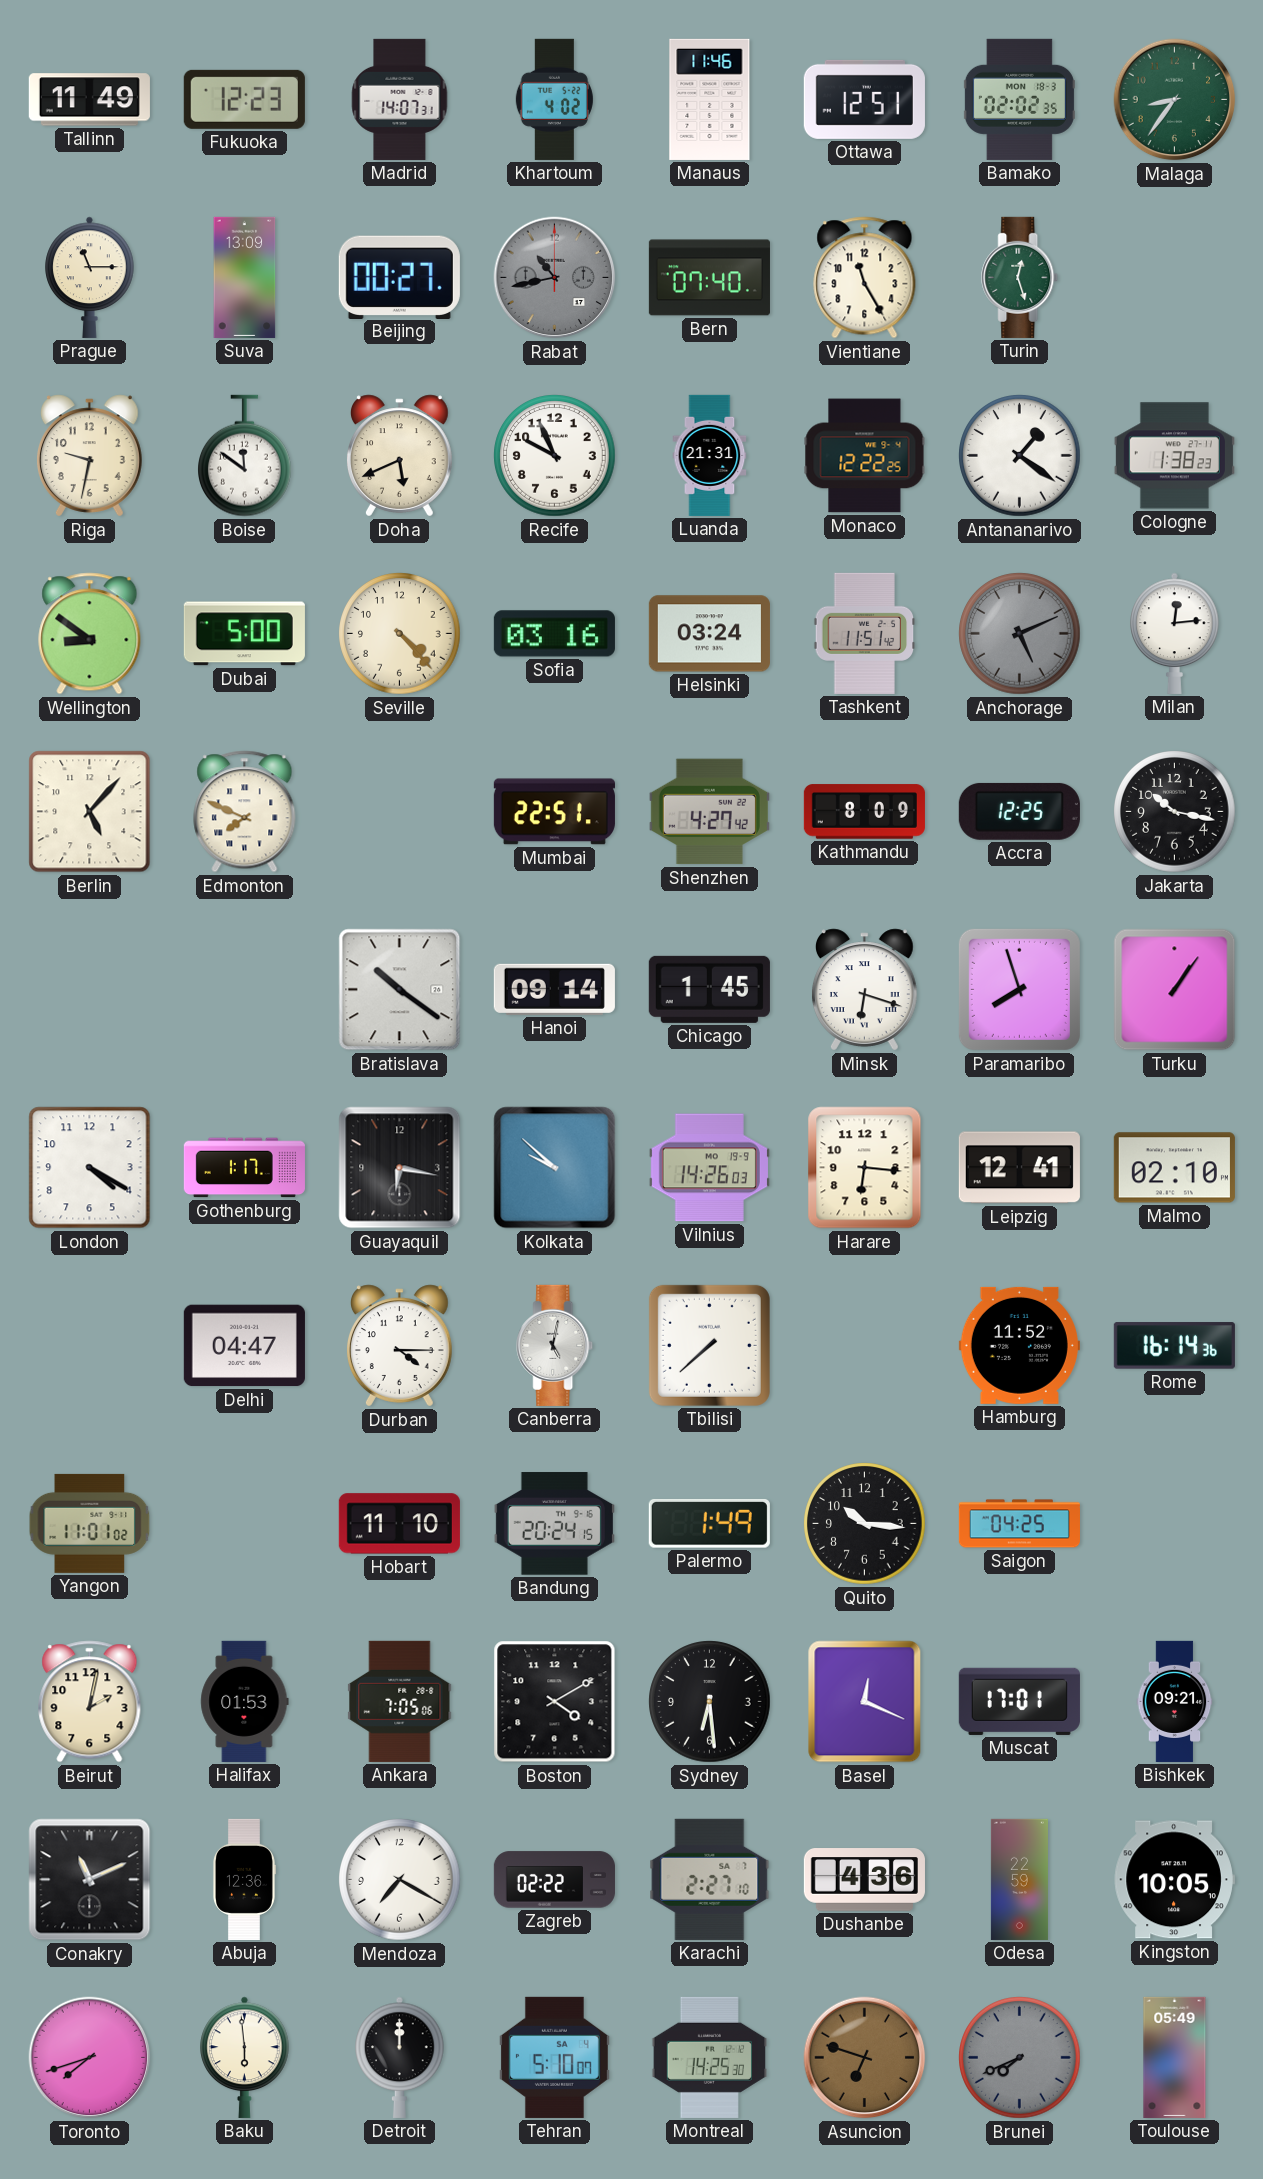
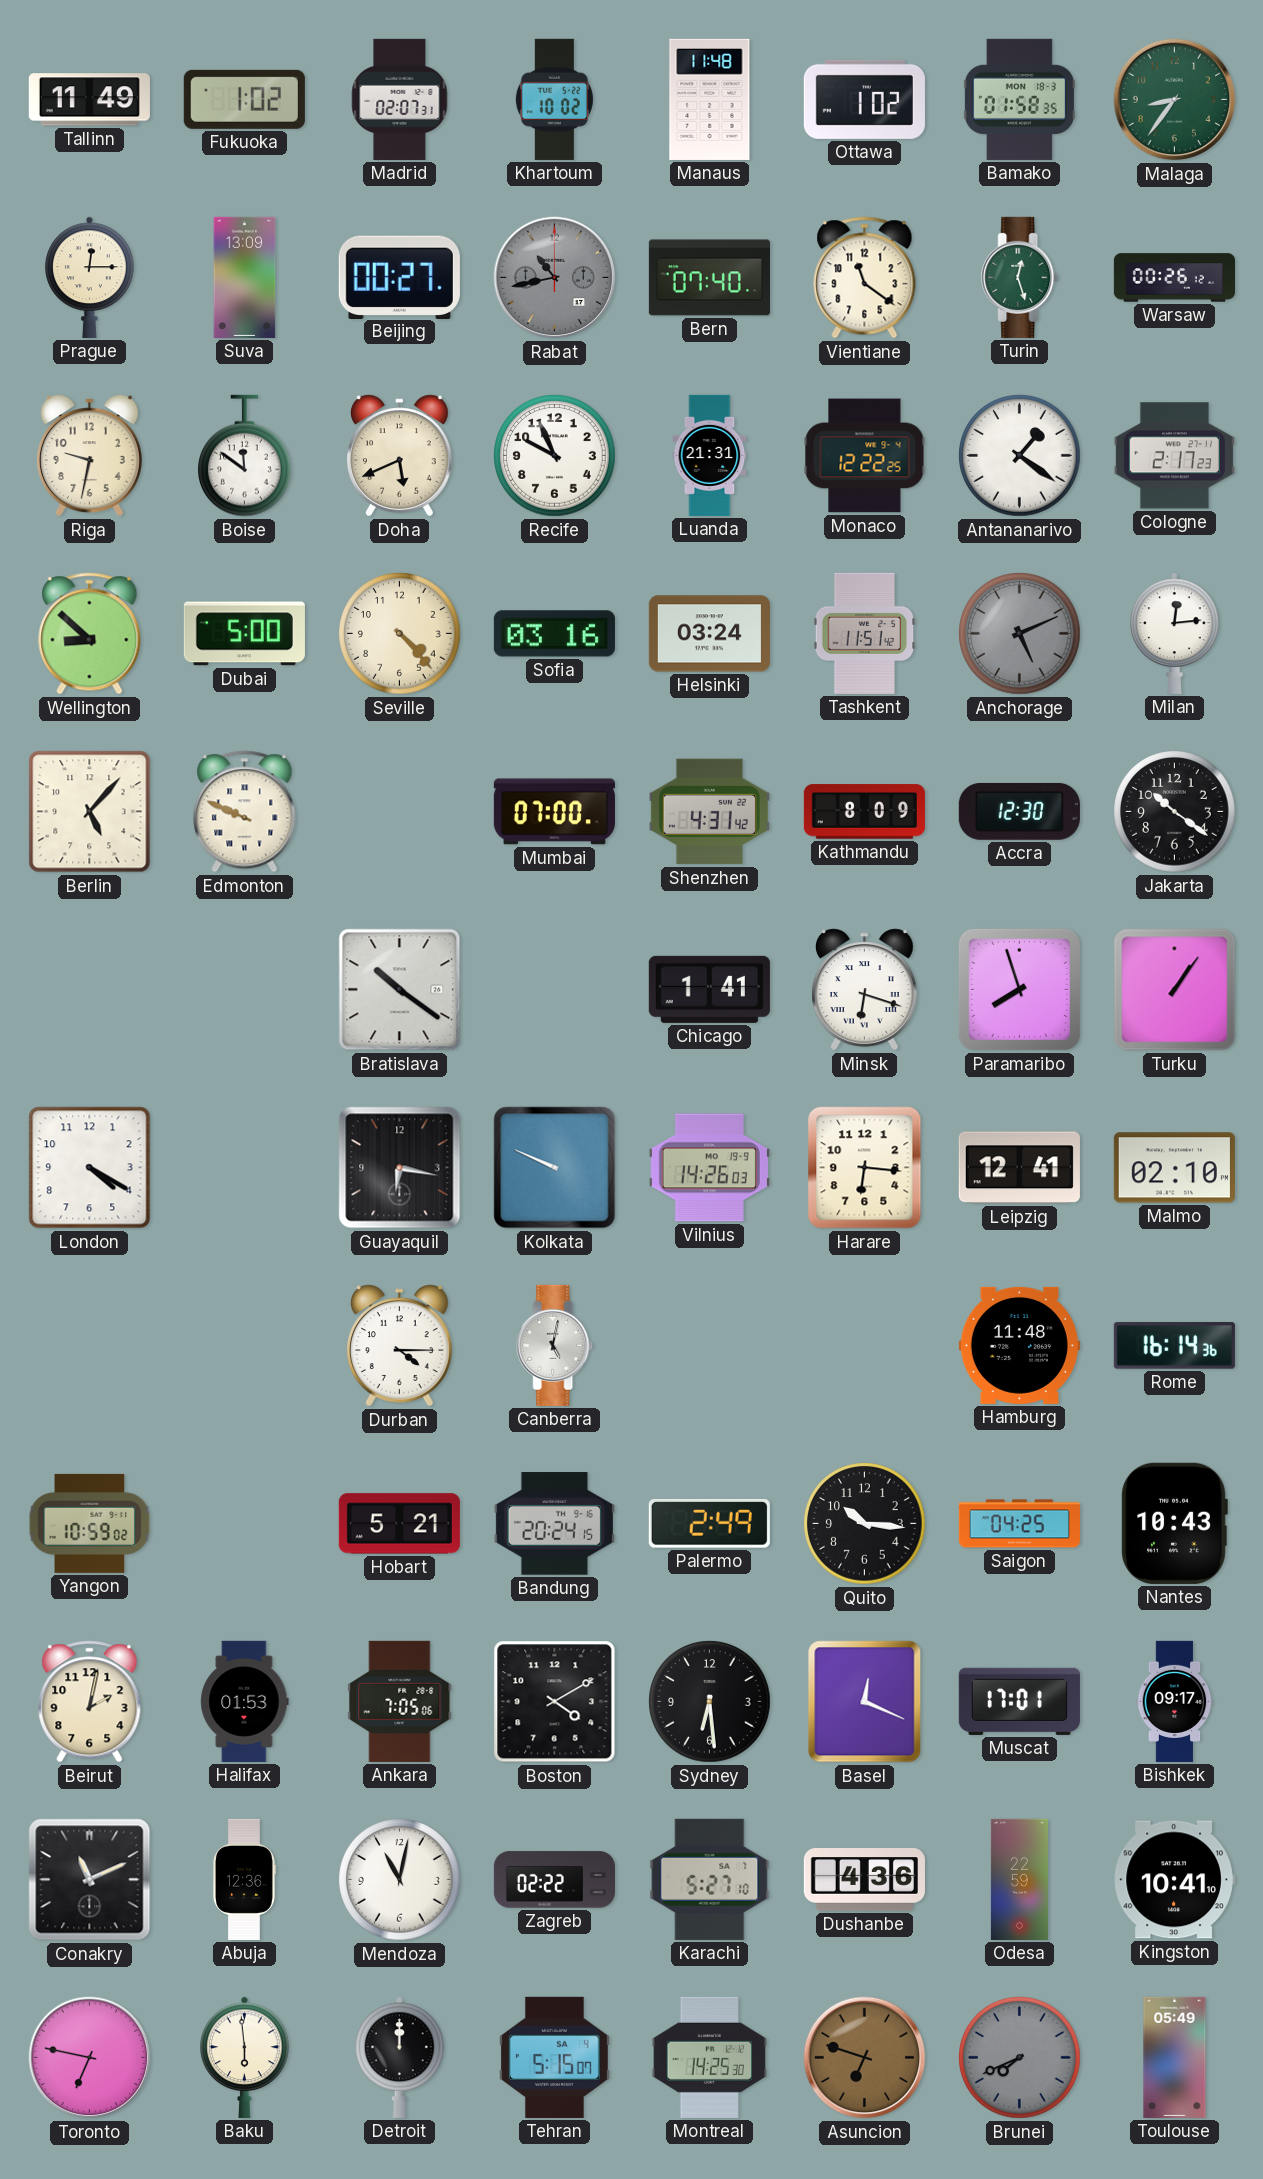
Fukuoka: 12:23 -> 1:02
Madrid: 14:07 -> 02:07
Khartoum: 4:02 -> 10:02
Manaus: 11:46 -> 11:48
Ottawa: 12:51 -> 1:02
Bamako: 02:02 -> 01:58
Prague: 11:15 -> 12:15
Vientiane: 11:25 -> 11:21
Warsaw: none -> 00:26
Cologne: 1:38 -> 2:17
Wellington: 8:51 -> 8:52
Edmonton: 7:49 -> 9:49
Mumbai: 22:51 -> 07:00
Shenzhen: 4:27 -> 4:31
Accra: 12:25 -> 12:30
Jakarta: 10:17 -> 10:21
Hanoi: 09:14 -> none
Chicago: 1:45 -> 1:41
Gothenburg: 1:17 -> none
Kolkata: 9:52 -> 9:49
Delhi: 04:47 -> none
Tbilisi: 7:38 -> none
Hamburg: 11:52 -> 11:48
Yangon: 11:01 -> 10:59
Hobart: 11:10 -> 5:21
Palermo: 1:49 -> 2:49
Nantes: none -> 10:43
Bishkek: 09:21 -> 09:17
Mendoza: 7:20 -> 11:02
Karachi: 2:27 -> 5:27
Kingston: 10:05 -> 10:41
Toronto: 7:42 -> 6:47
Tehran: 5:10 -> 5:15
